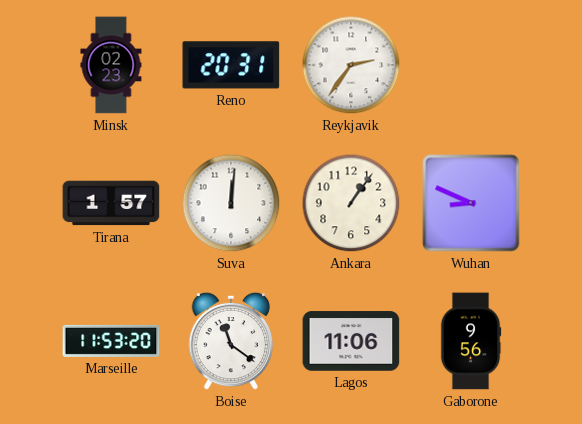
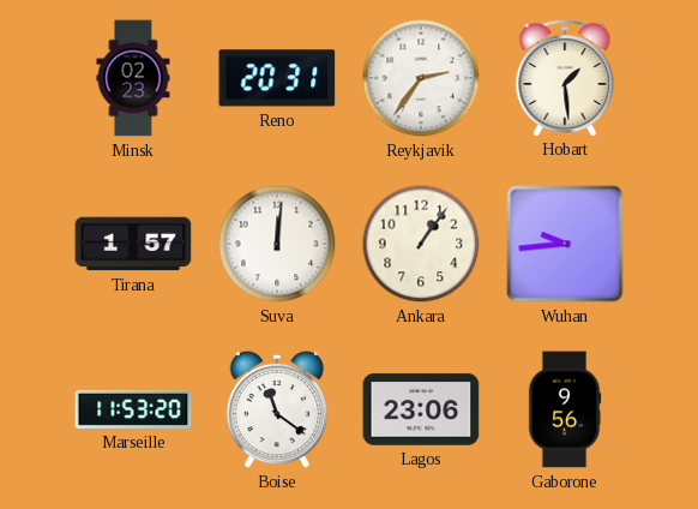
Hobart: none -> 1:29
Wuhan: 8:49 -> 9:44
Lagos: 11:06 -> 23:06
